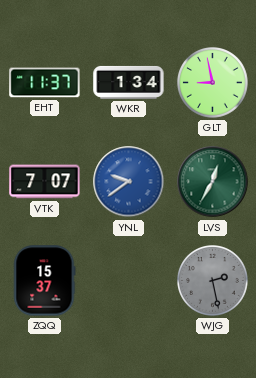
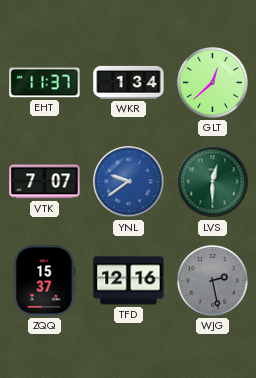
GLT: 8:58 -> 12:38
LVS: 12:35 -> 12:30
TFD: none -> 12:16
